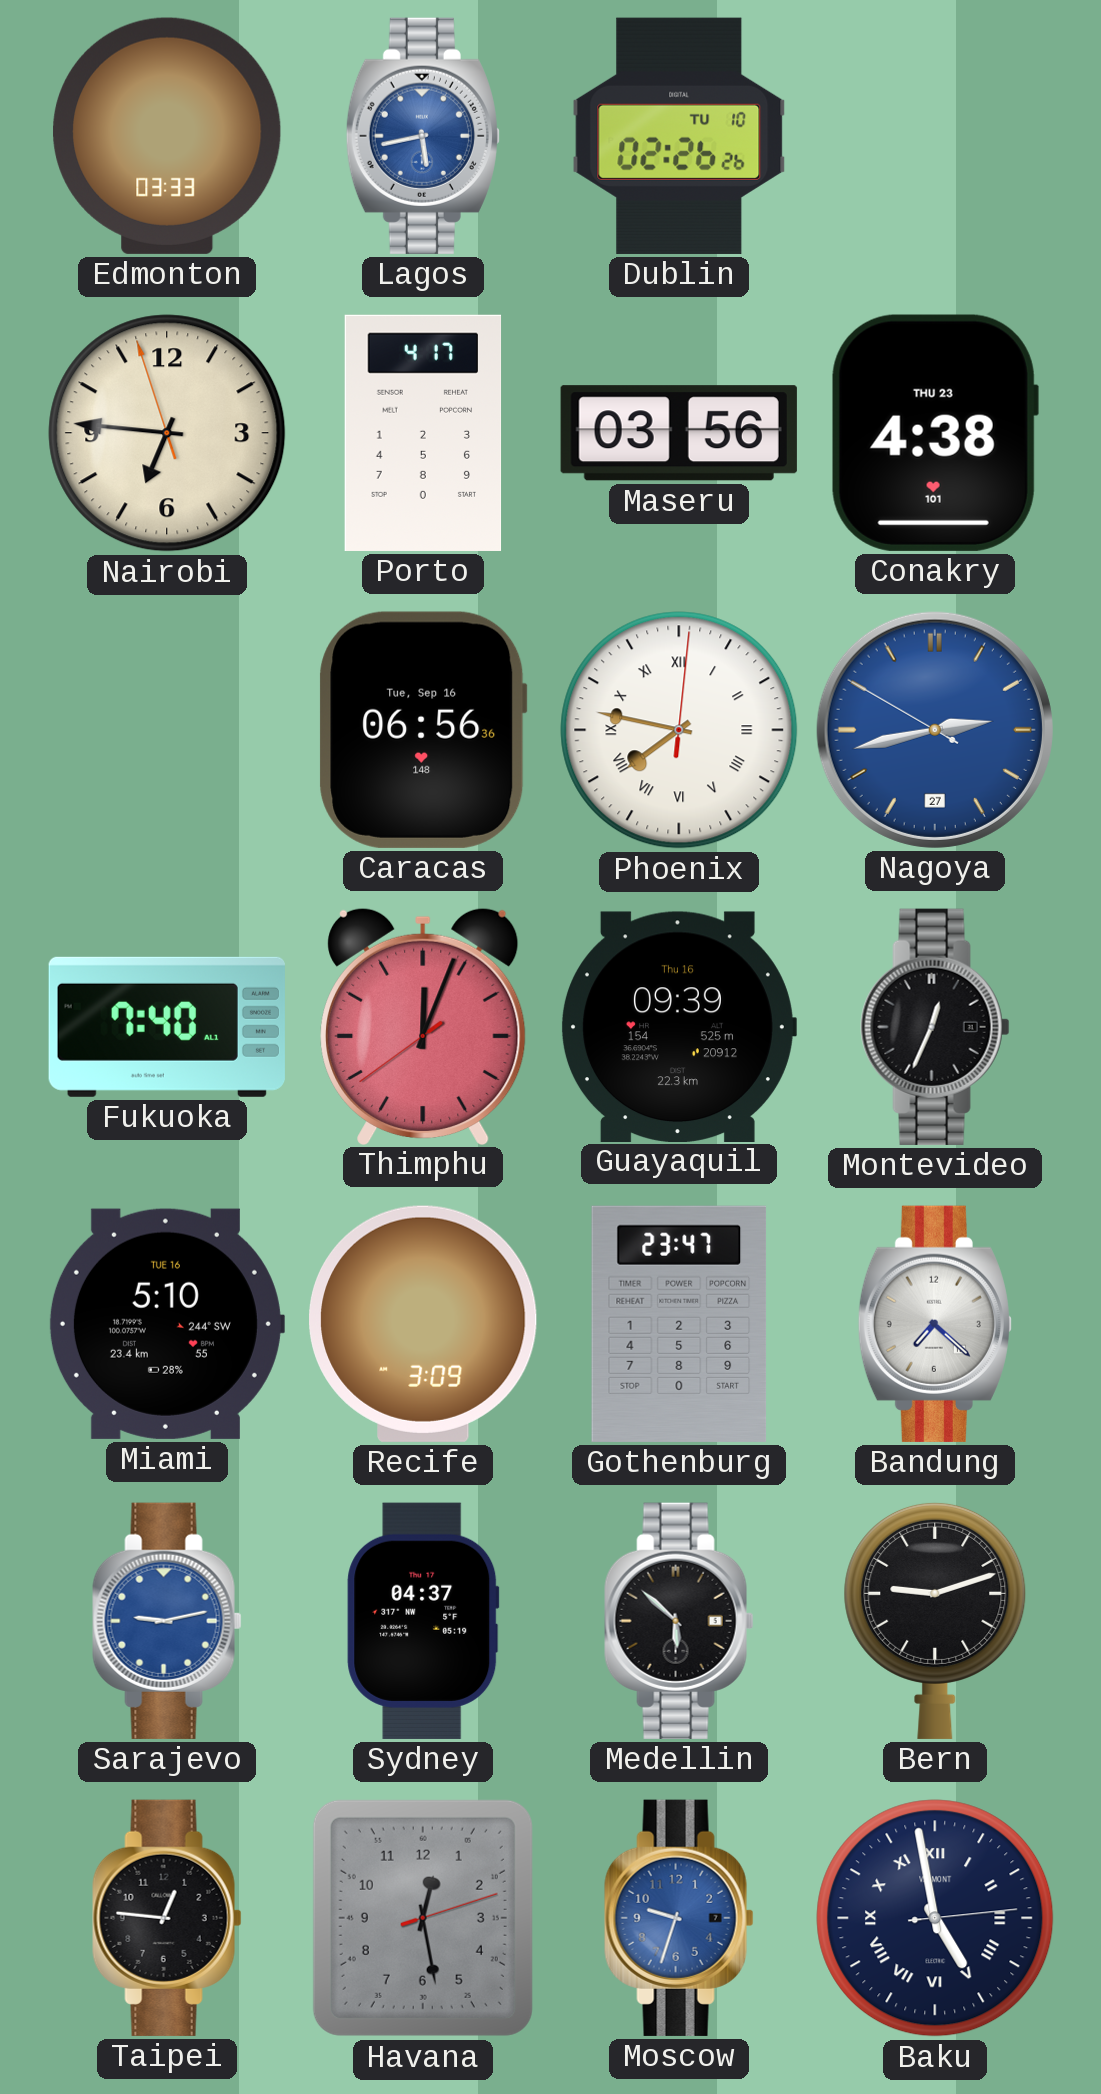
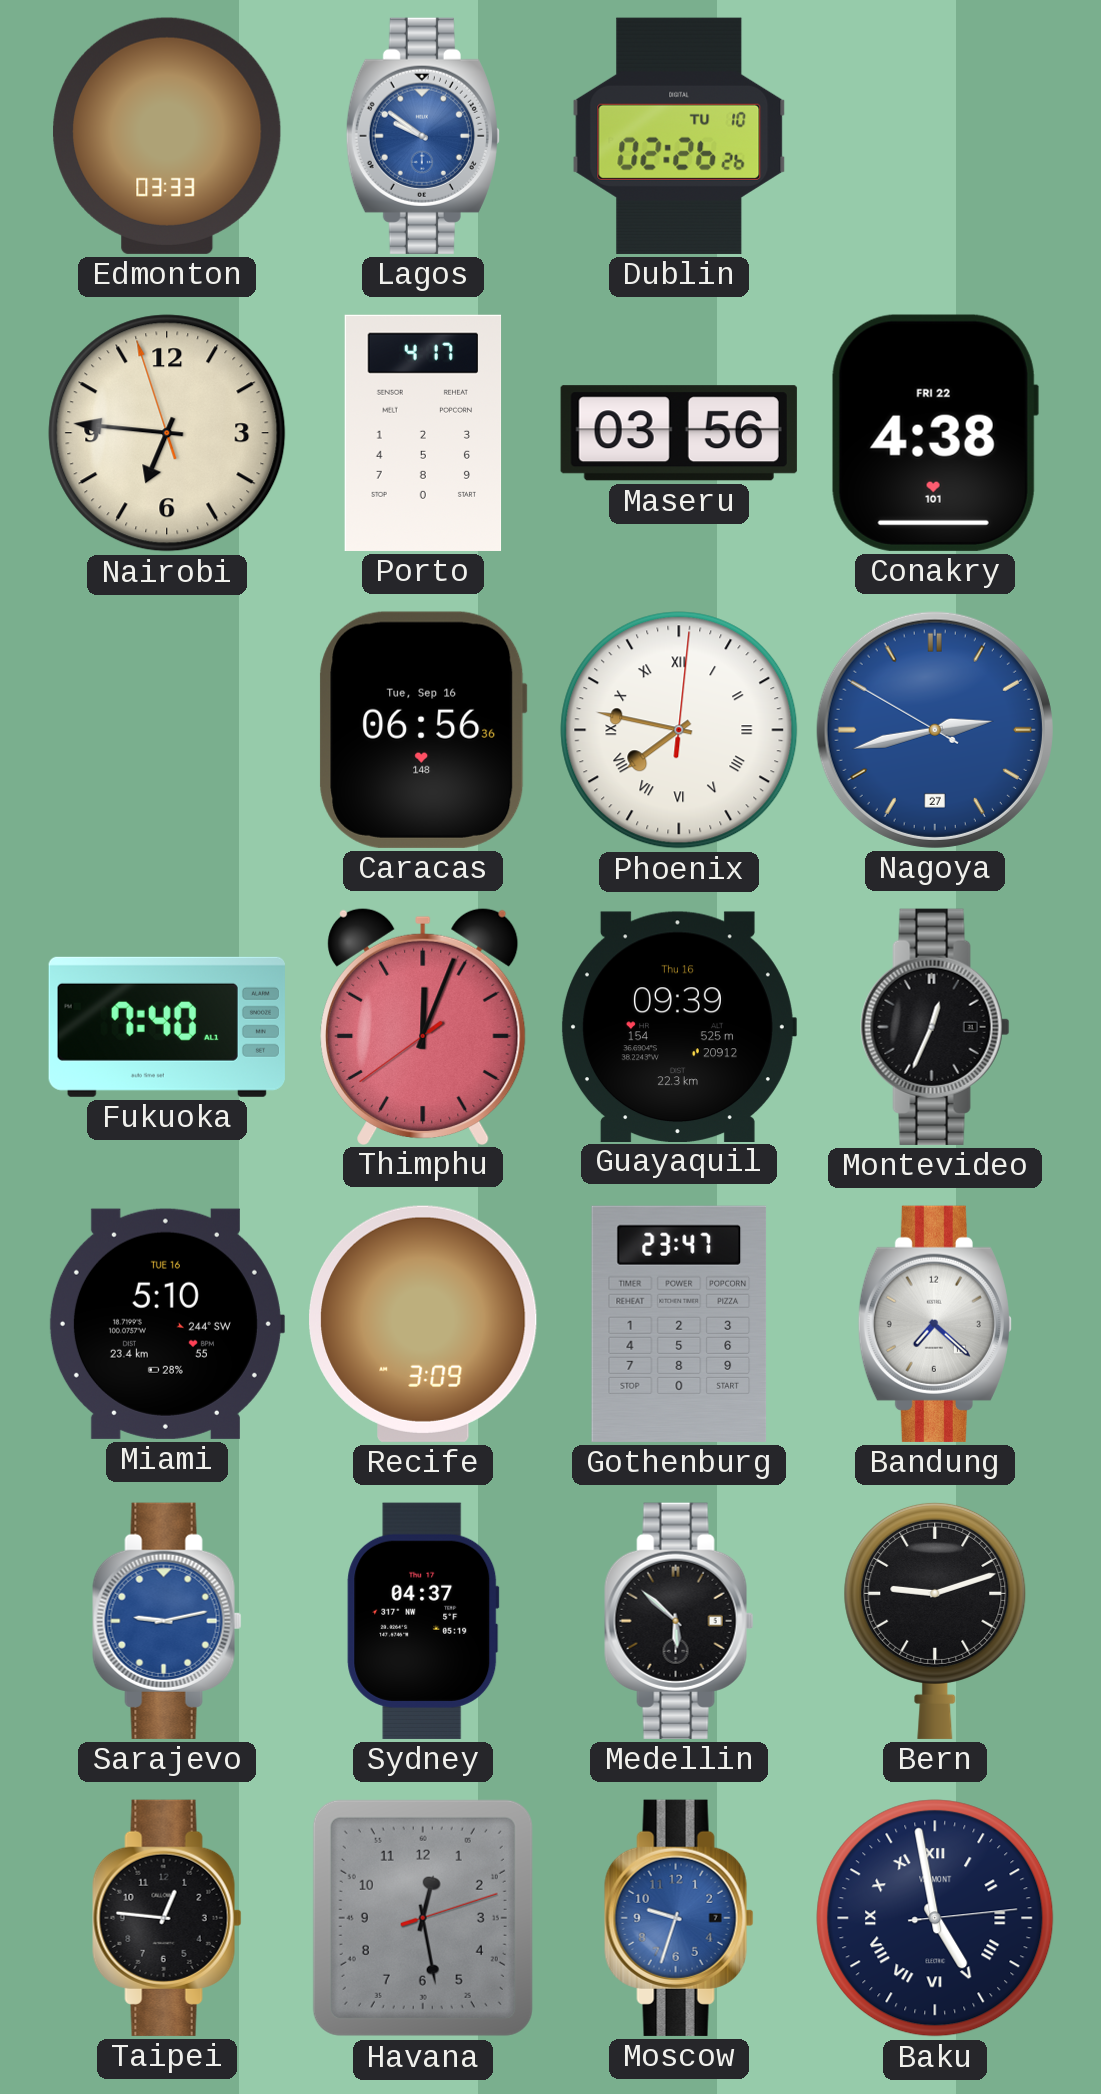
Lagos: 5:43 -> 9:51
Conakry date: THU 23 -> FRI 22
